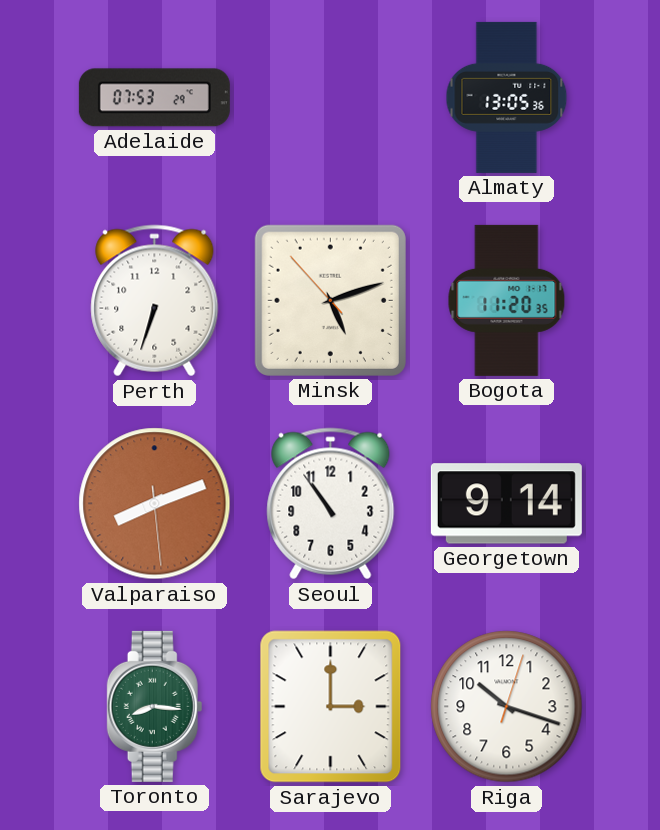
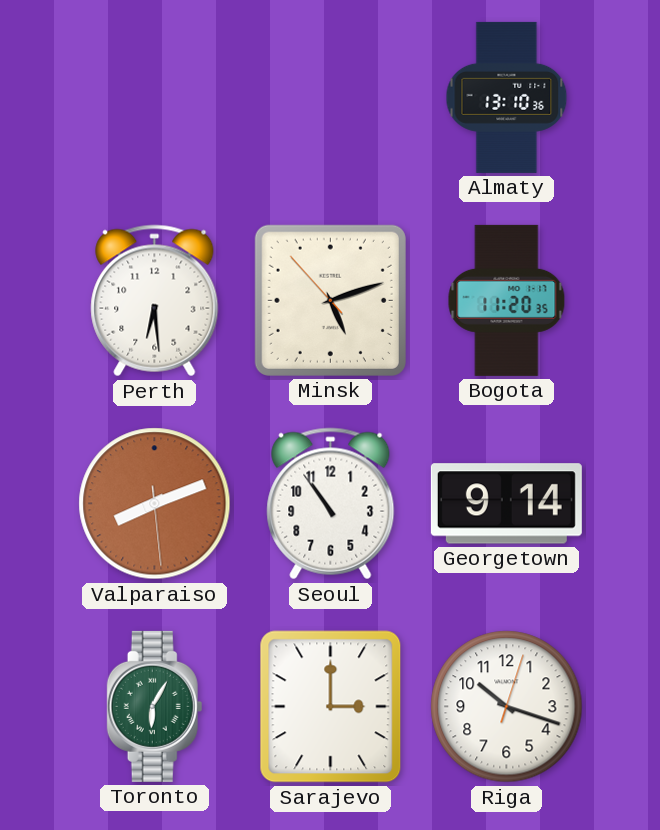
Adelaide: 07:53 -> none
Almaty: 13:05 -> 13:10
Perth: 6:33 -> 6:29
Toronto: 8:16 -> 6:05
